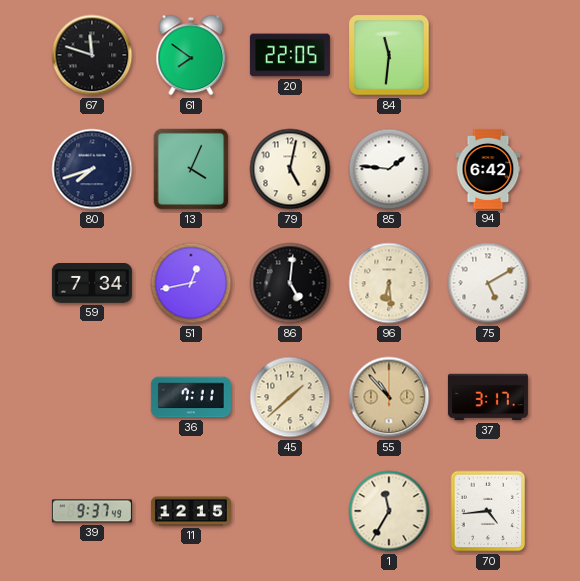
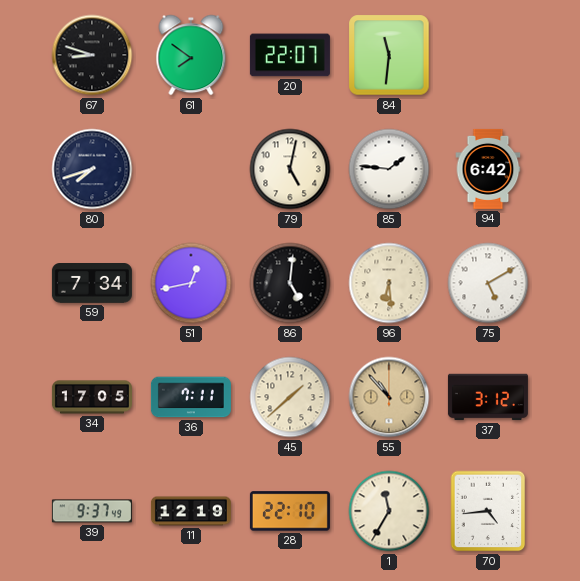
67: 11:48 -> 8:48
20: 22:05 -> 22:07
13: 4:04 -> none
34: none -> 17:05
37: 3:17 -> 3:12
11: 12:15 -> 12:19
28: none -> 22:10
